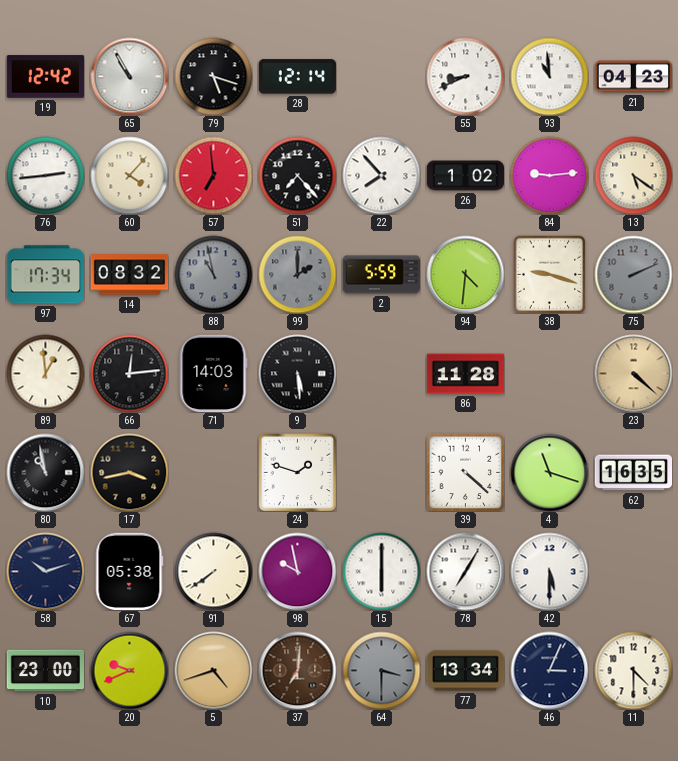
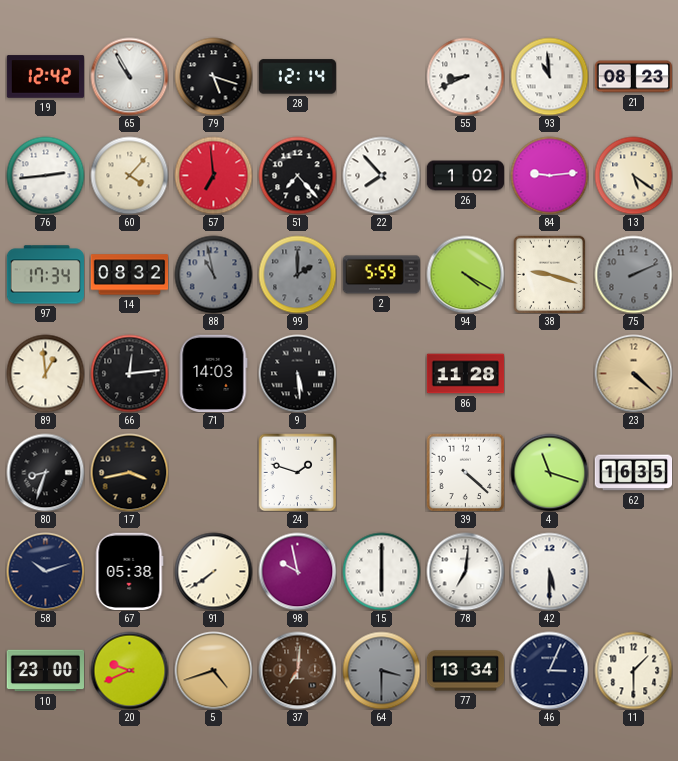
21: 04:23 -> 08:23
94: 4:31 -> 4:20
80: 10:58 -> 8:33
78: 7:05 -> 7:01
11: 4:30 -> 1:30
